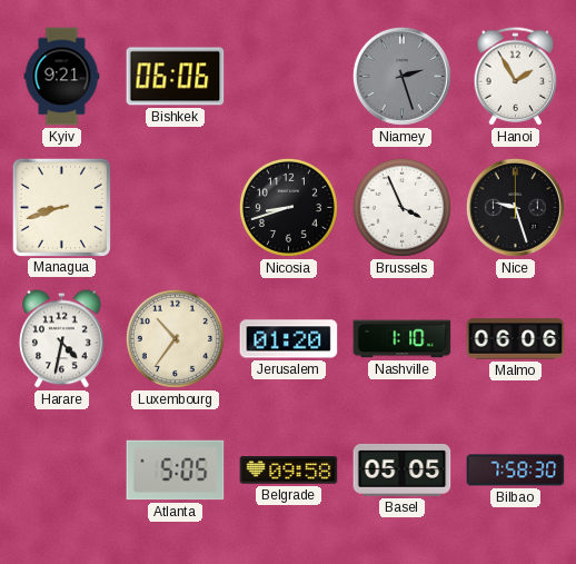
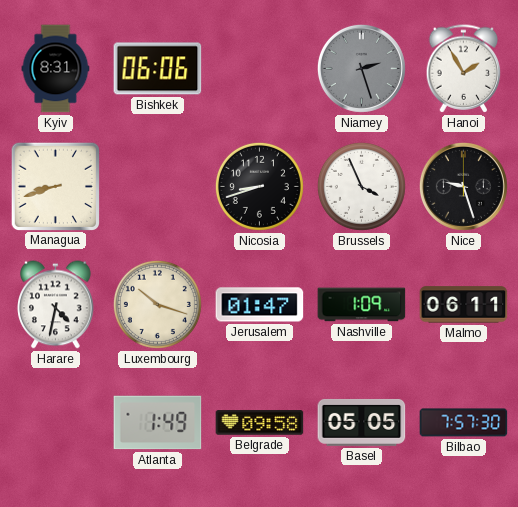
Kyiv: 9:21 -> 8:31
Luxembourg: 10:36 -> 10:18
Jerusalem: 01:20 -> 01:47
Nashville: 1:10 -> 1:09
Malmo: 06:06 -> 06:11
Atlanta: 5:05 -> 1:49
Bilbao: 7:58 -> 7:57
